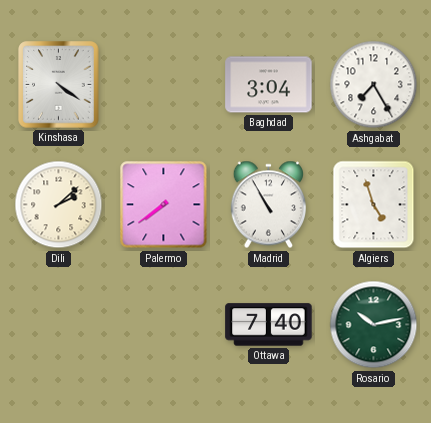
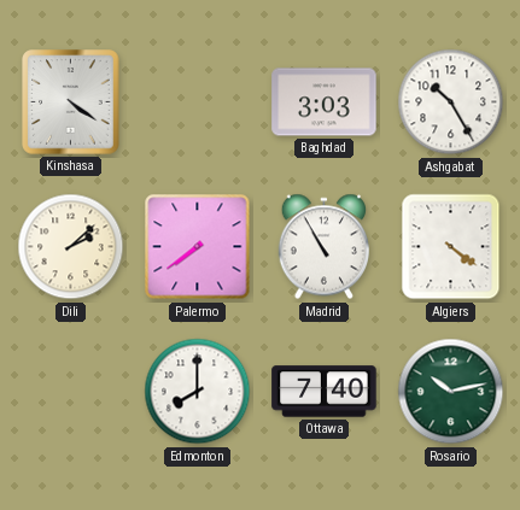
Baghdad: 3:04 -> 3:03
Ashgabat: 7:25 -> 10:25
Algiers: 4:57 -> 4:21
Edmonton: none -> 8:00
